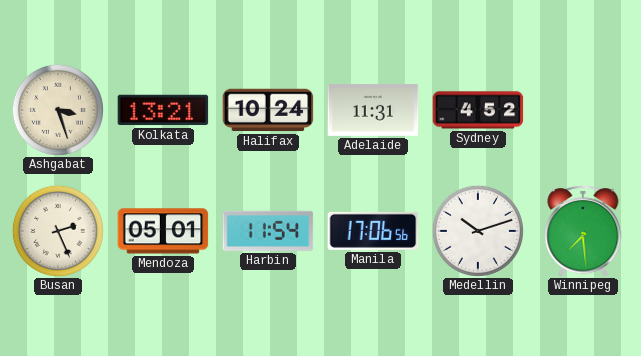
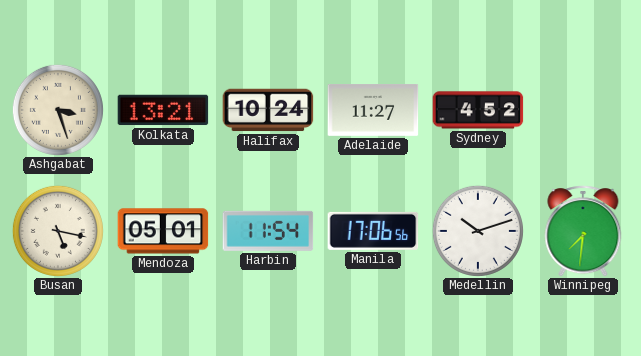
Adelaide: 11:31 -> 11:27
Busan: 2:26 -> 5:17
Winnipeg: 7:29 -> 7:31
